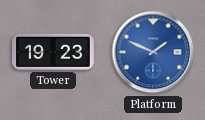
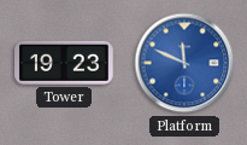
Platform: 1:49 -> 11:49
